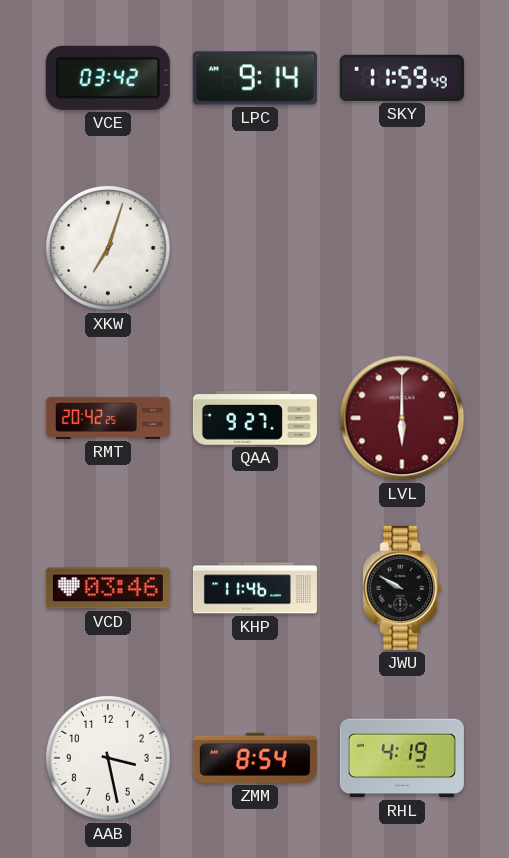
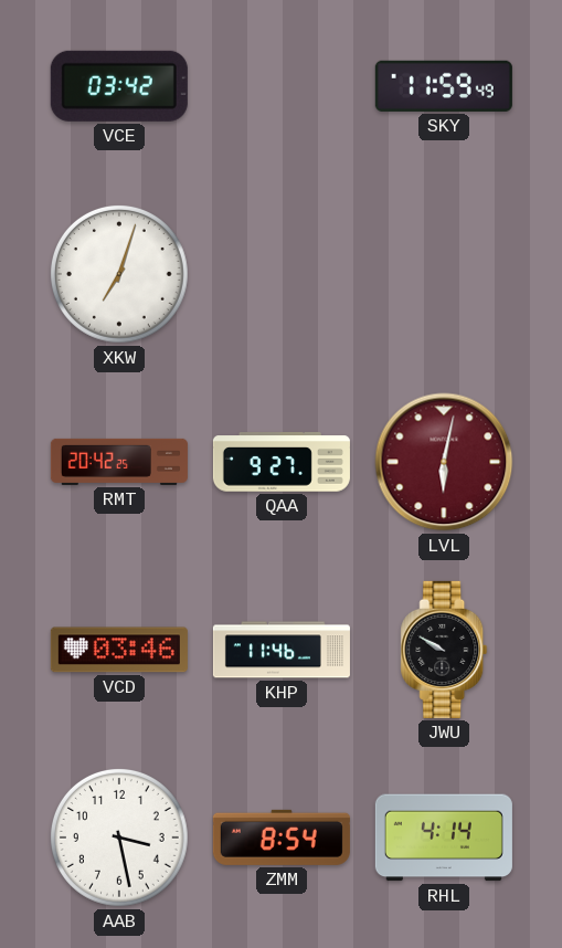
LPC: 9:14 -> none
LVL: 6:00 -> 6:02
RHL: 4:19 -> 4:14
